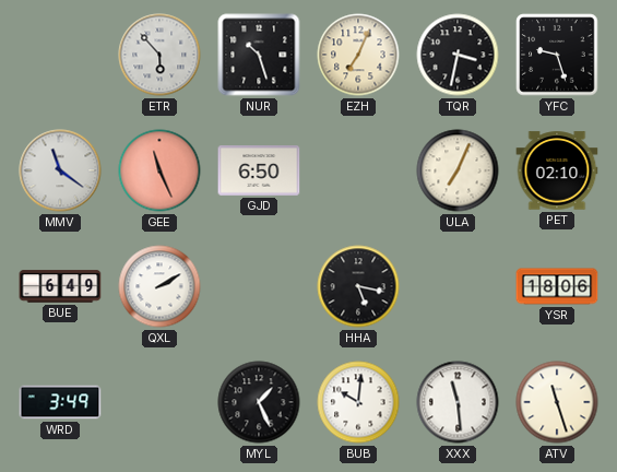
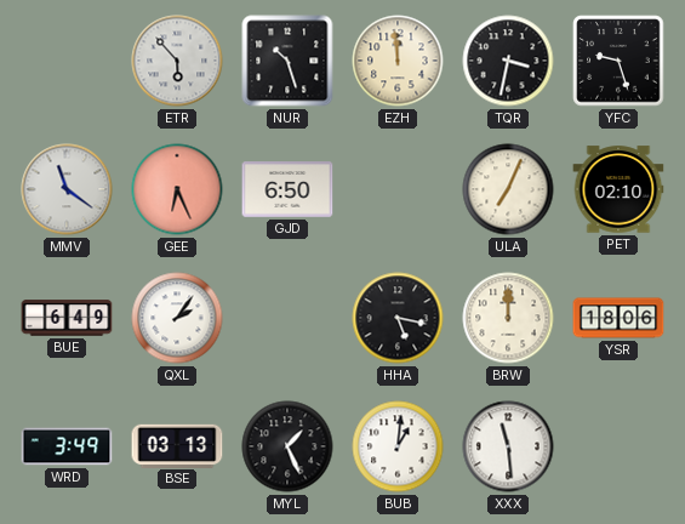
EZH: 7:04 -> 11:59
GEE: 11:26 -> 6:26
QXL: 2:10 -> 2:06
BRW: none -> 12:00
BSE: none -> 03:13
BUB: 10:01 -> 1:01
ATV: 11:27 -> none
